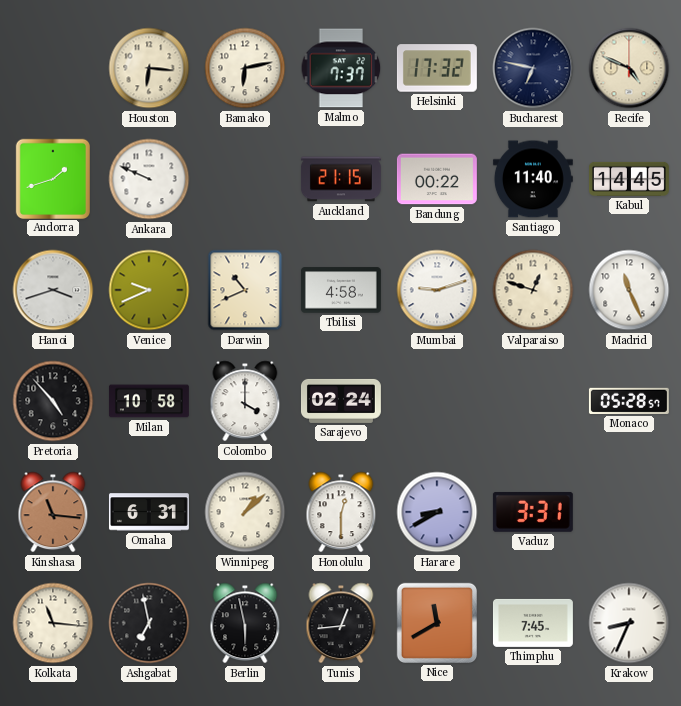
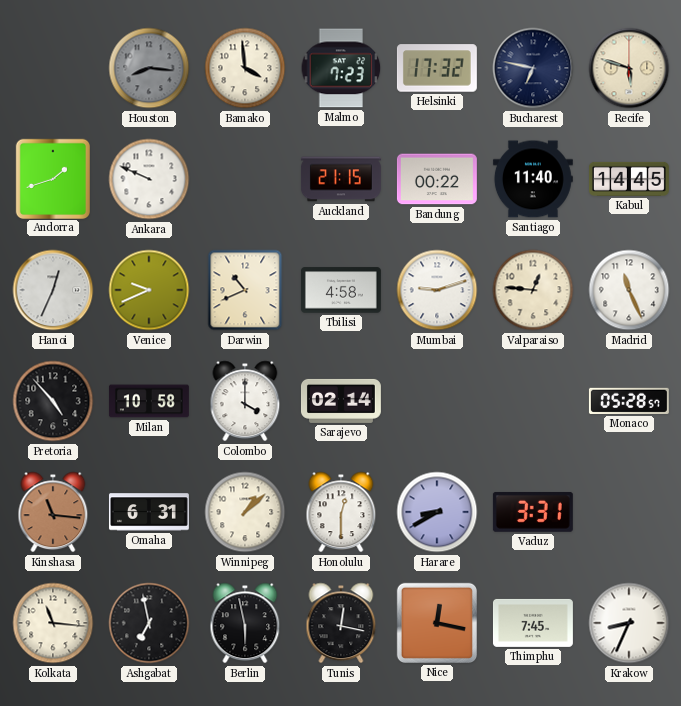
Houston: 6:16 -> 8:16
Houston dial: cream -> grey
Bamako: 6:13 -> 3:59
Malmo: 7:37 -> 7:23
Recife: 4:49 -> 5:48
Hanoi: 3:42 -> 12:34
Valparaiso: 12:48 -> 12:46
Sarajevo: 02:24 -> 02:14
Tunis: 12:44 -> 12:17
Nice: 11:40 -> 12:17
